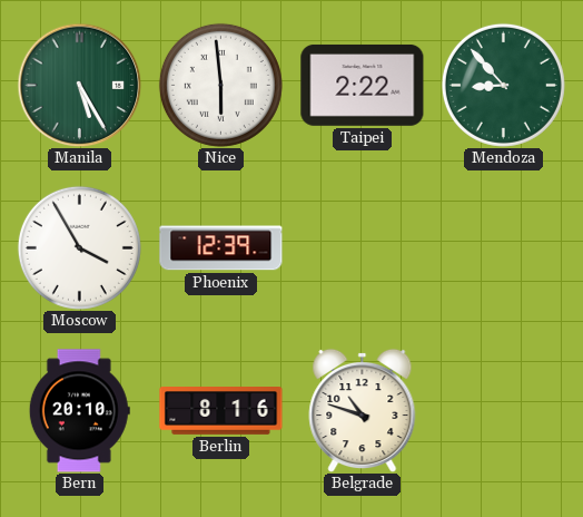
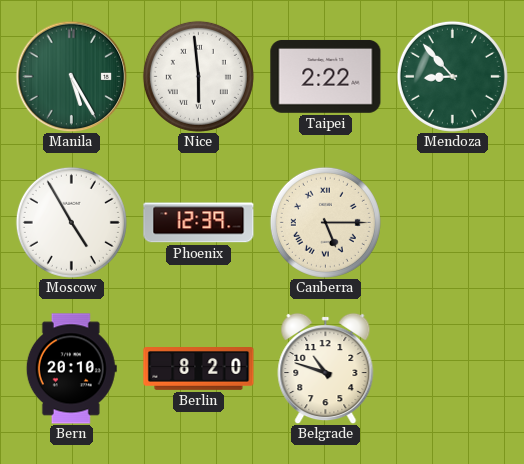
Moscow: 3:55 -> 4:55
Canberra: none -> 5:15
Berlin: 8:16 -> 8:20
